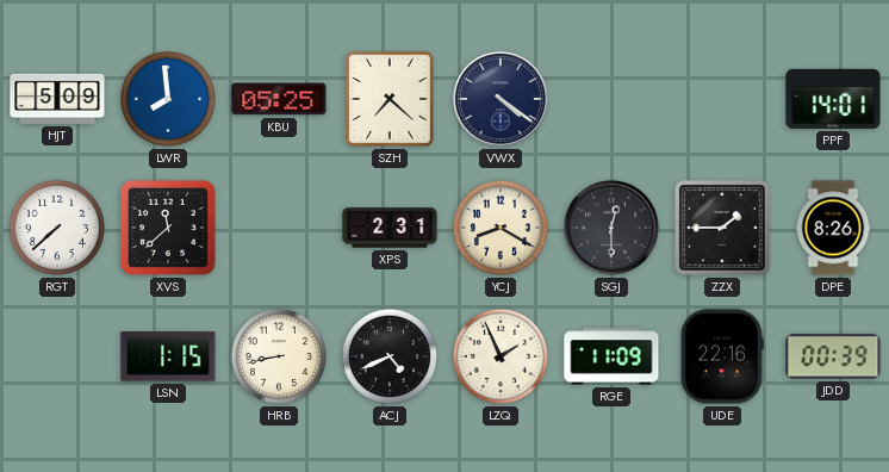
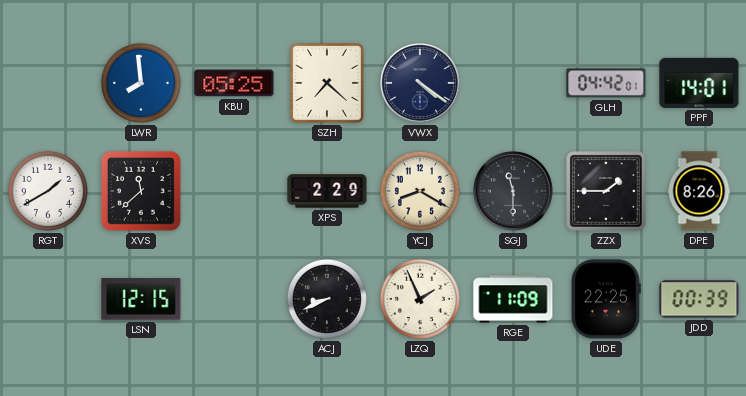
HJT: 5:09 -> none
GLH: none -> 04:42
RGT: 7:38 -> 1:40
XPS: 2:31 -> 2:29
SGJ: 12:30 -> 11:30
LSN: 1:15 -> 12:15
HRB: 8:43 -> none
ACJ: 4:41 -> 8:41
UDE: 22:16 -> 22:25
